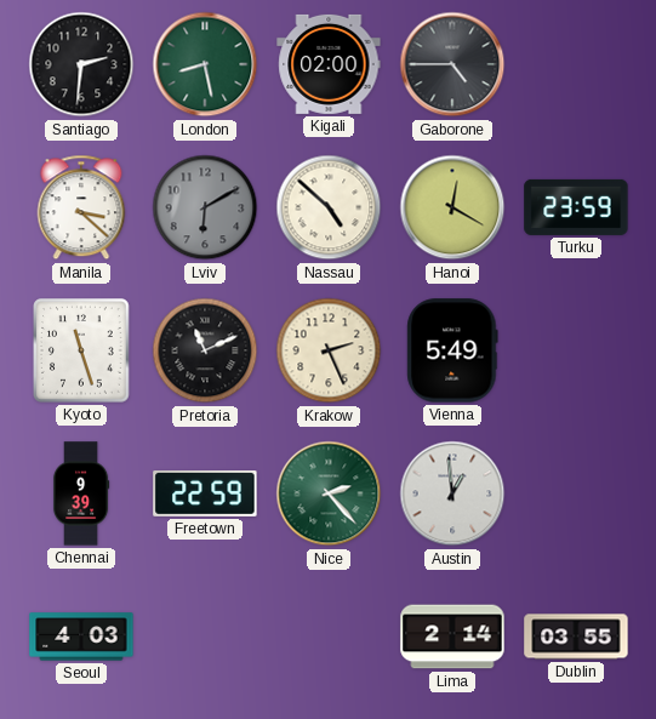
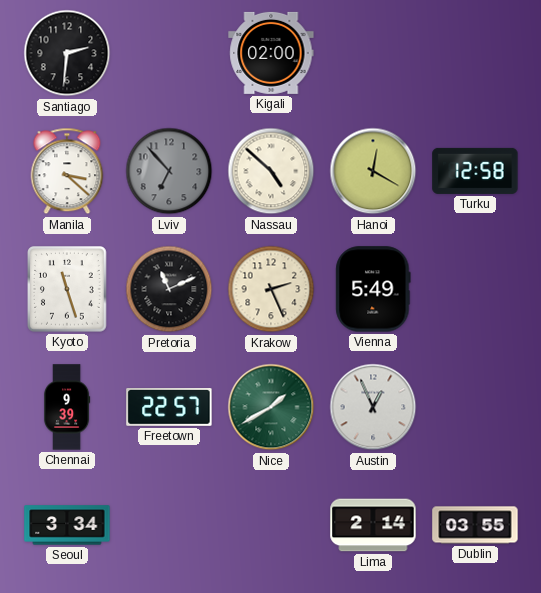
London: 8:28 -> none
Gaborone: 4:45 -> none
Lviv: 6:10 -> 6:53
Turku: 23:59 -> 12:58
Freetown: 22:59 -> 22:57
Nice: 2:23 -> 1:40
Austin: 12:59 -> 12:56
Seoul: 4:03 -> 3:34
